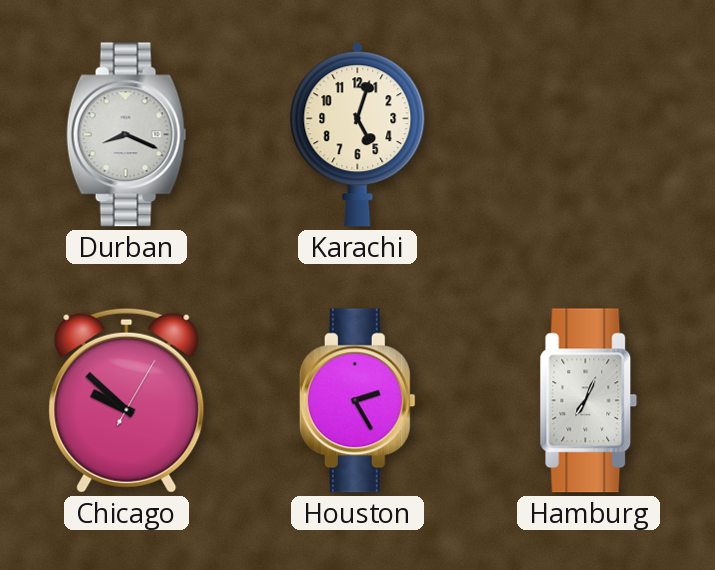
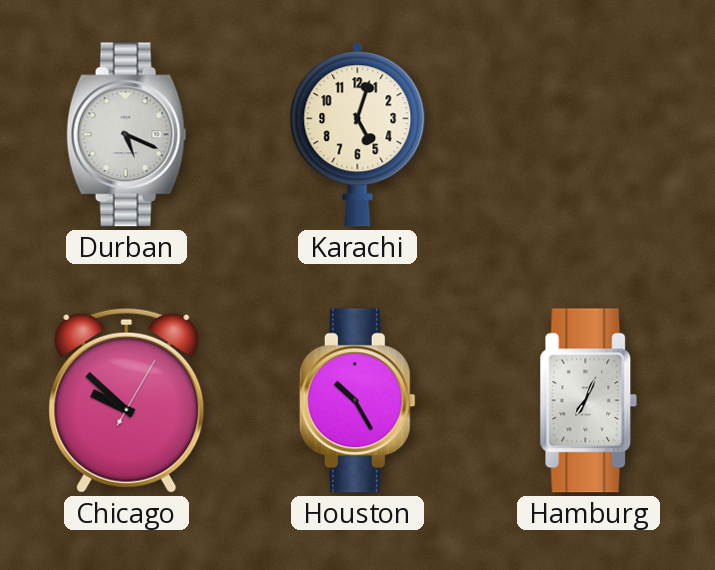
Durban: 8:19 -> 5:19
Houston: 2:25 -> 10:25
